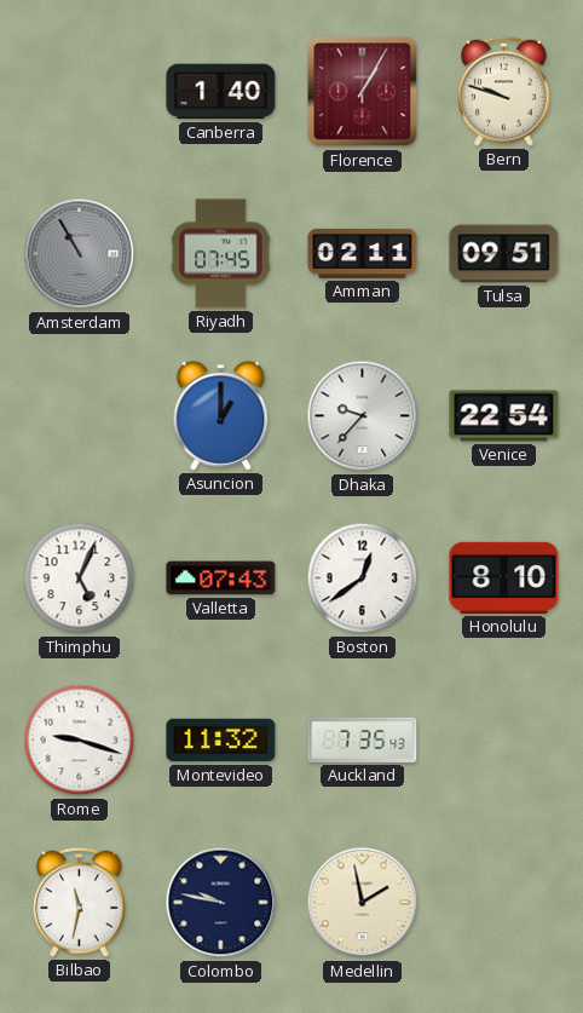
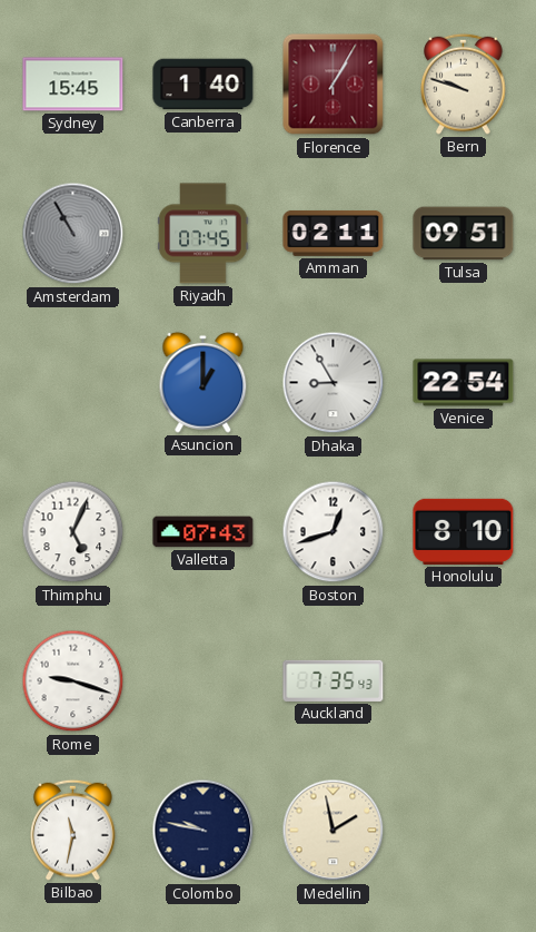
Sydney: none -> 15:45
Dhaka: 9:37 -> 8:55
Boston: 12:39 -> 12:42
Montevideo: 11:32 -> none
